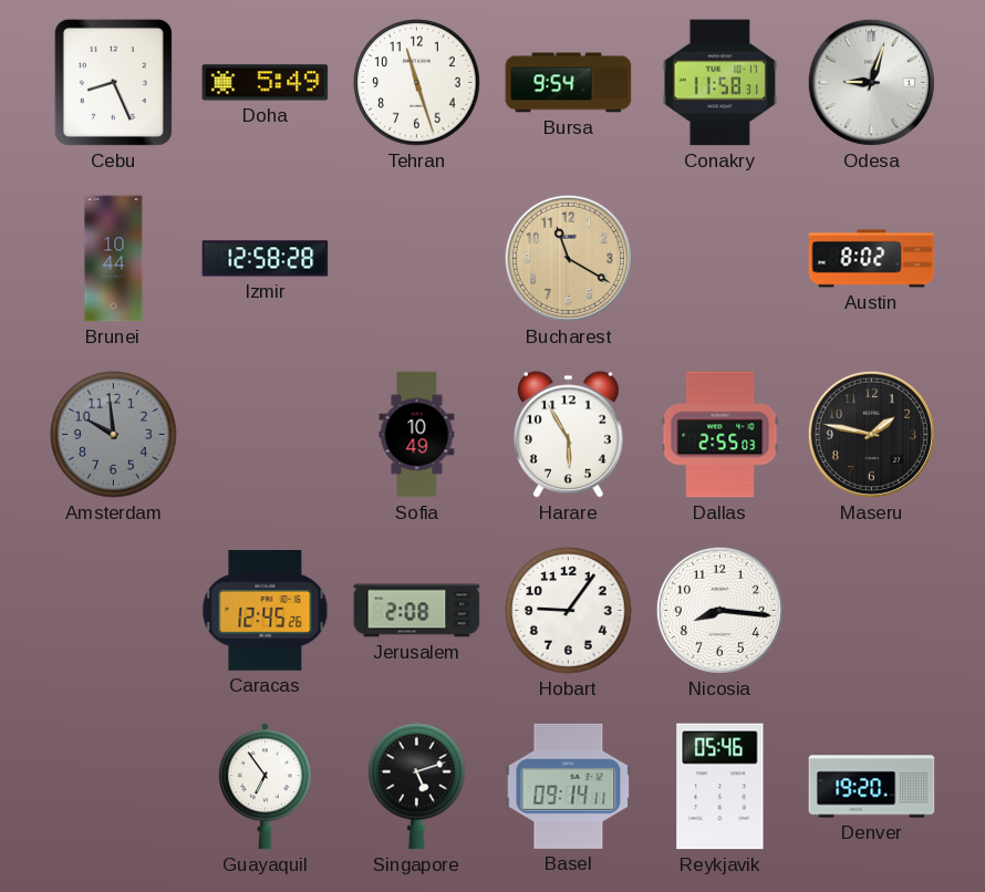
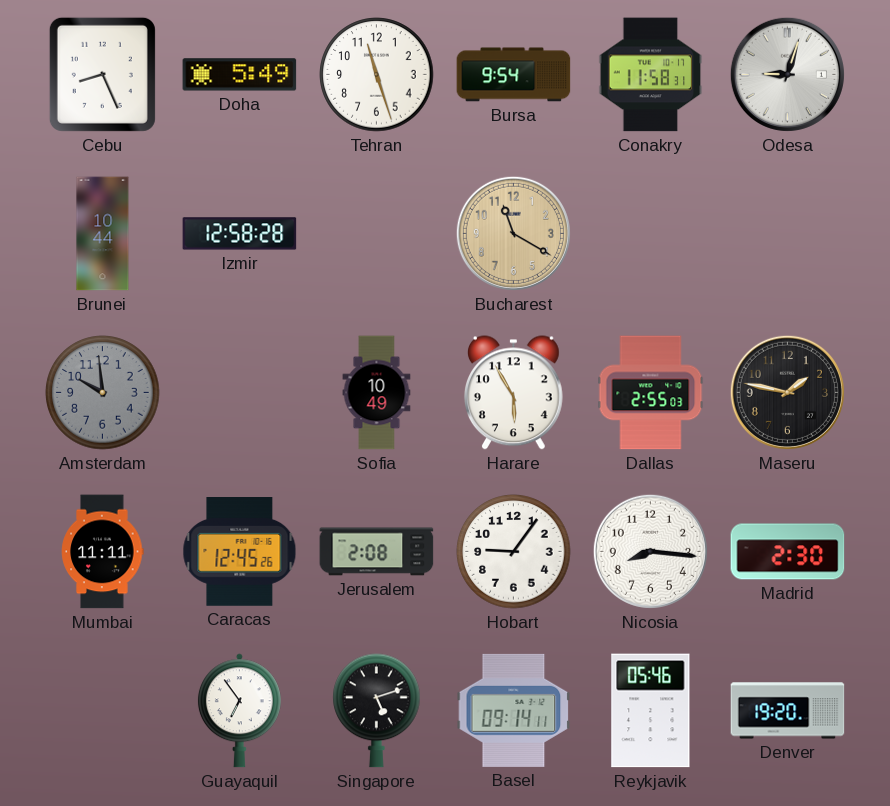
Austin: 8:02 -> none
Mumbai: none -> 11:11
Madrid: none -> 2:30
